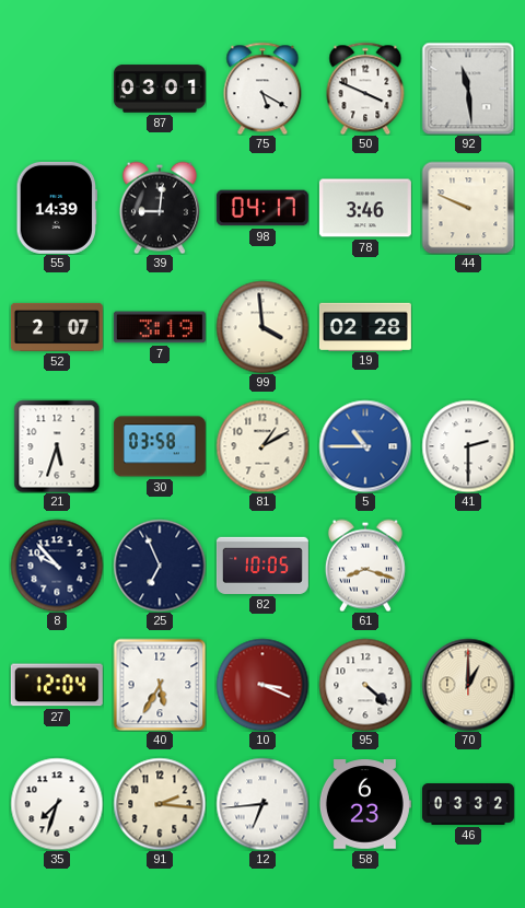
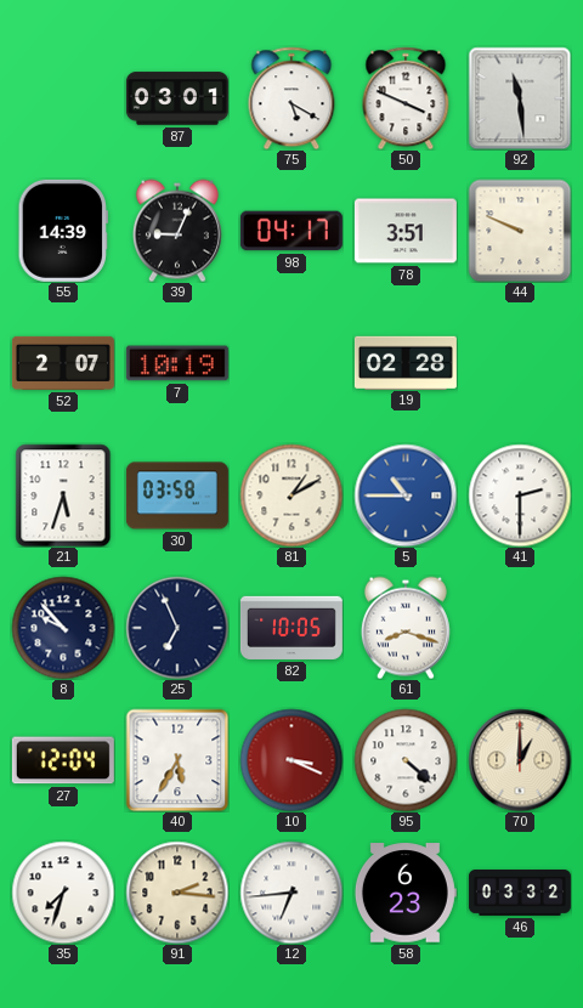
39: 9:01 -> 9:04
78: 3:46 -> 3:51
7: 3:19 -> 10:19
99: 3:59 -> none
